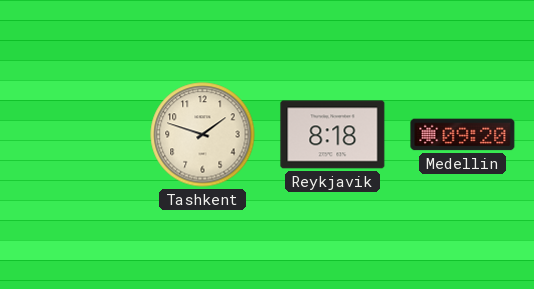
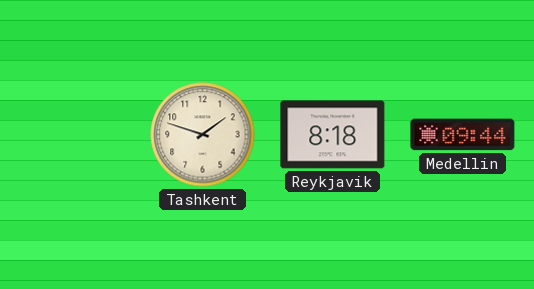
Medellin: 09:20 -> 09:44
